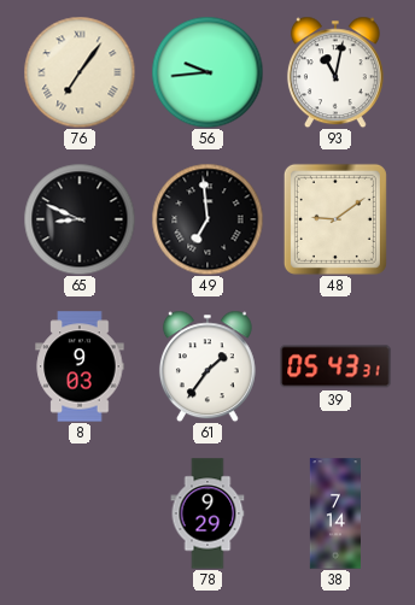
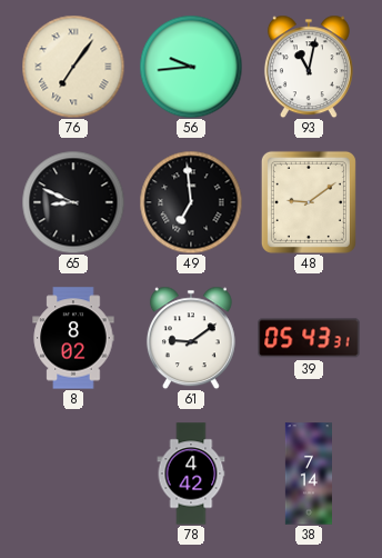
8: 9:03 -> 8:02
61: 1:36 -> 9:09
78: 9:29 -> 4:42
